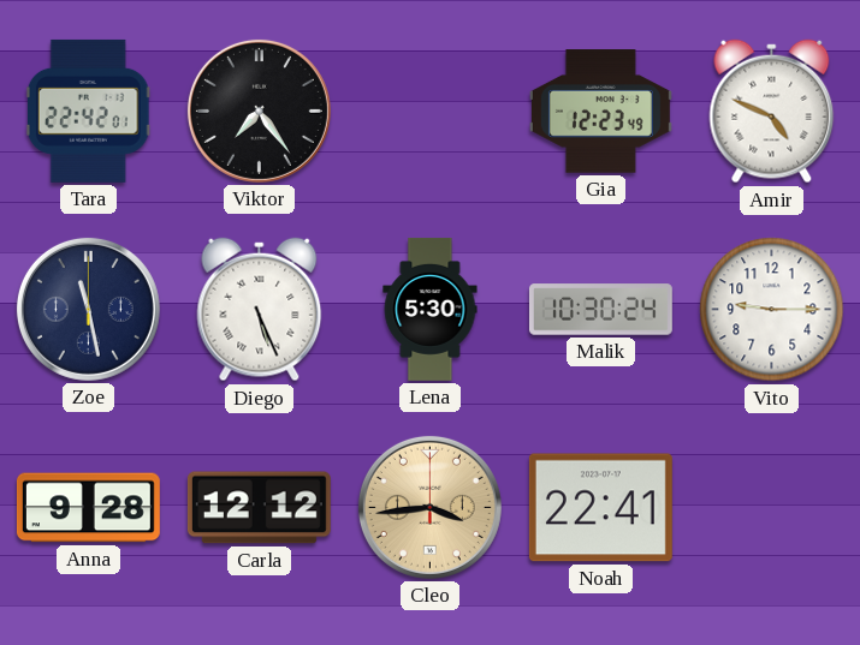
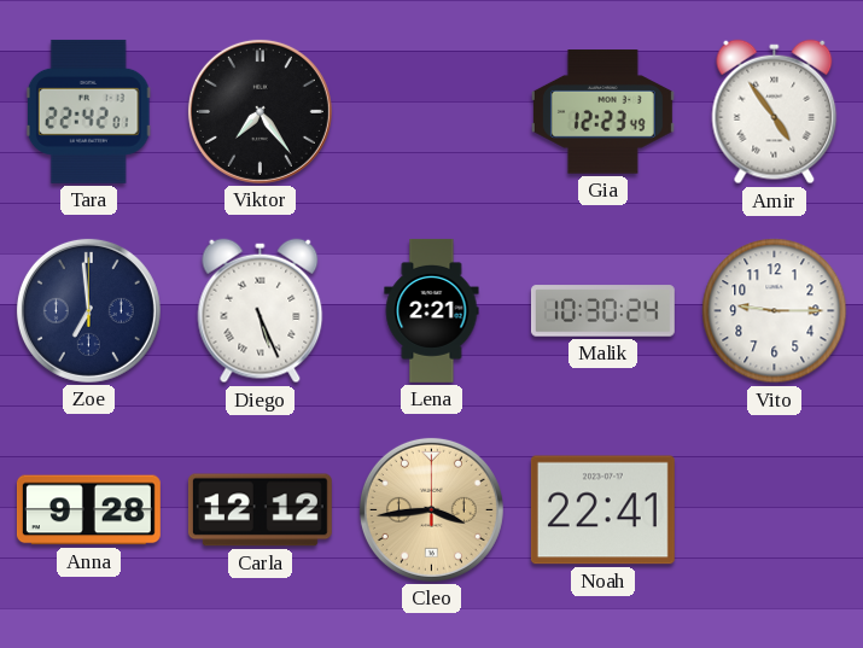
Amir: 4:49 -> 4:54
Zoe: 11:28 -> 6:59
Lena: 5:30 -> 2:21
